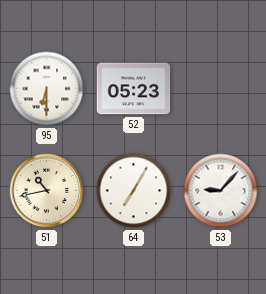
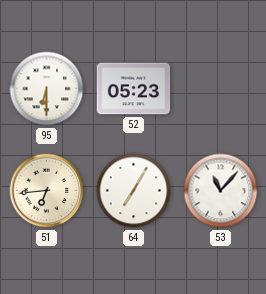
51: 10:43 -> 6:44
53: 9:07 -> 11:07
